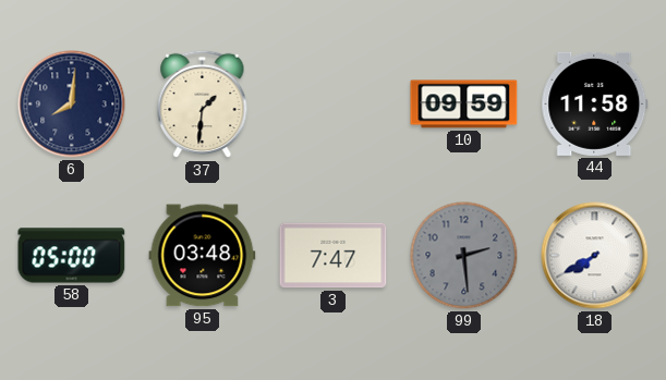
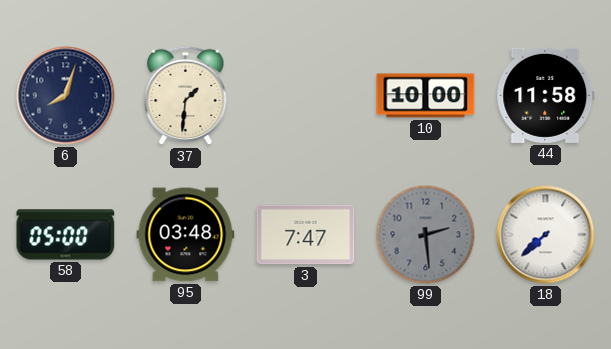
6: 8:01 -> 8:03
10: 09:59 -> 10:00
18: 7:40 -> 7:38
